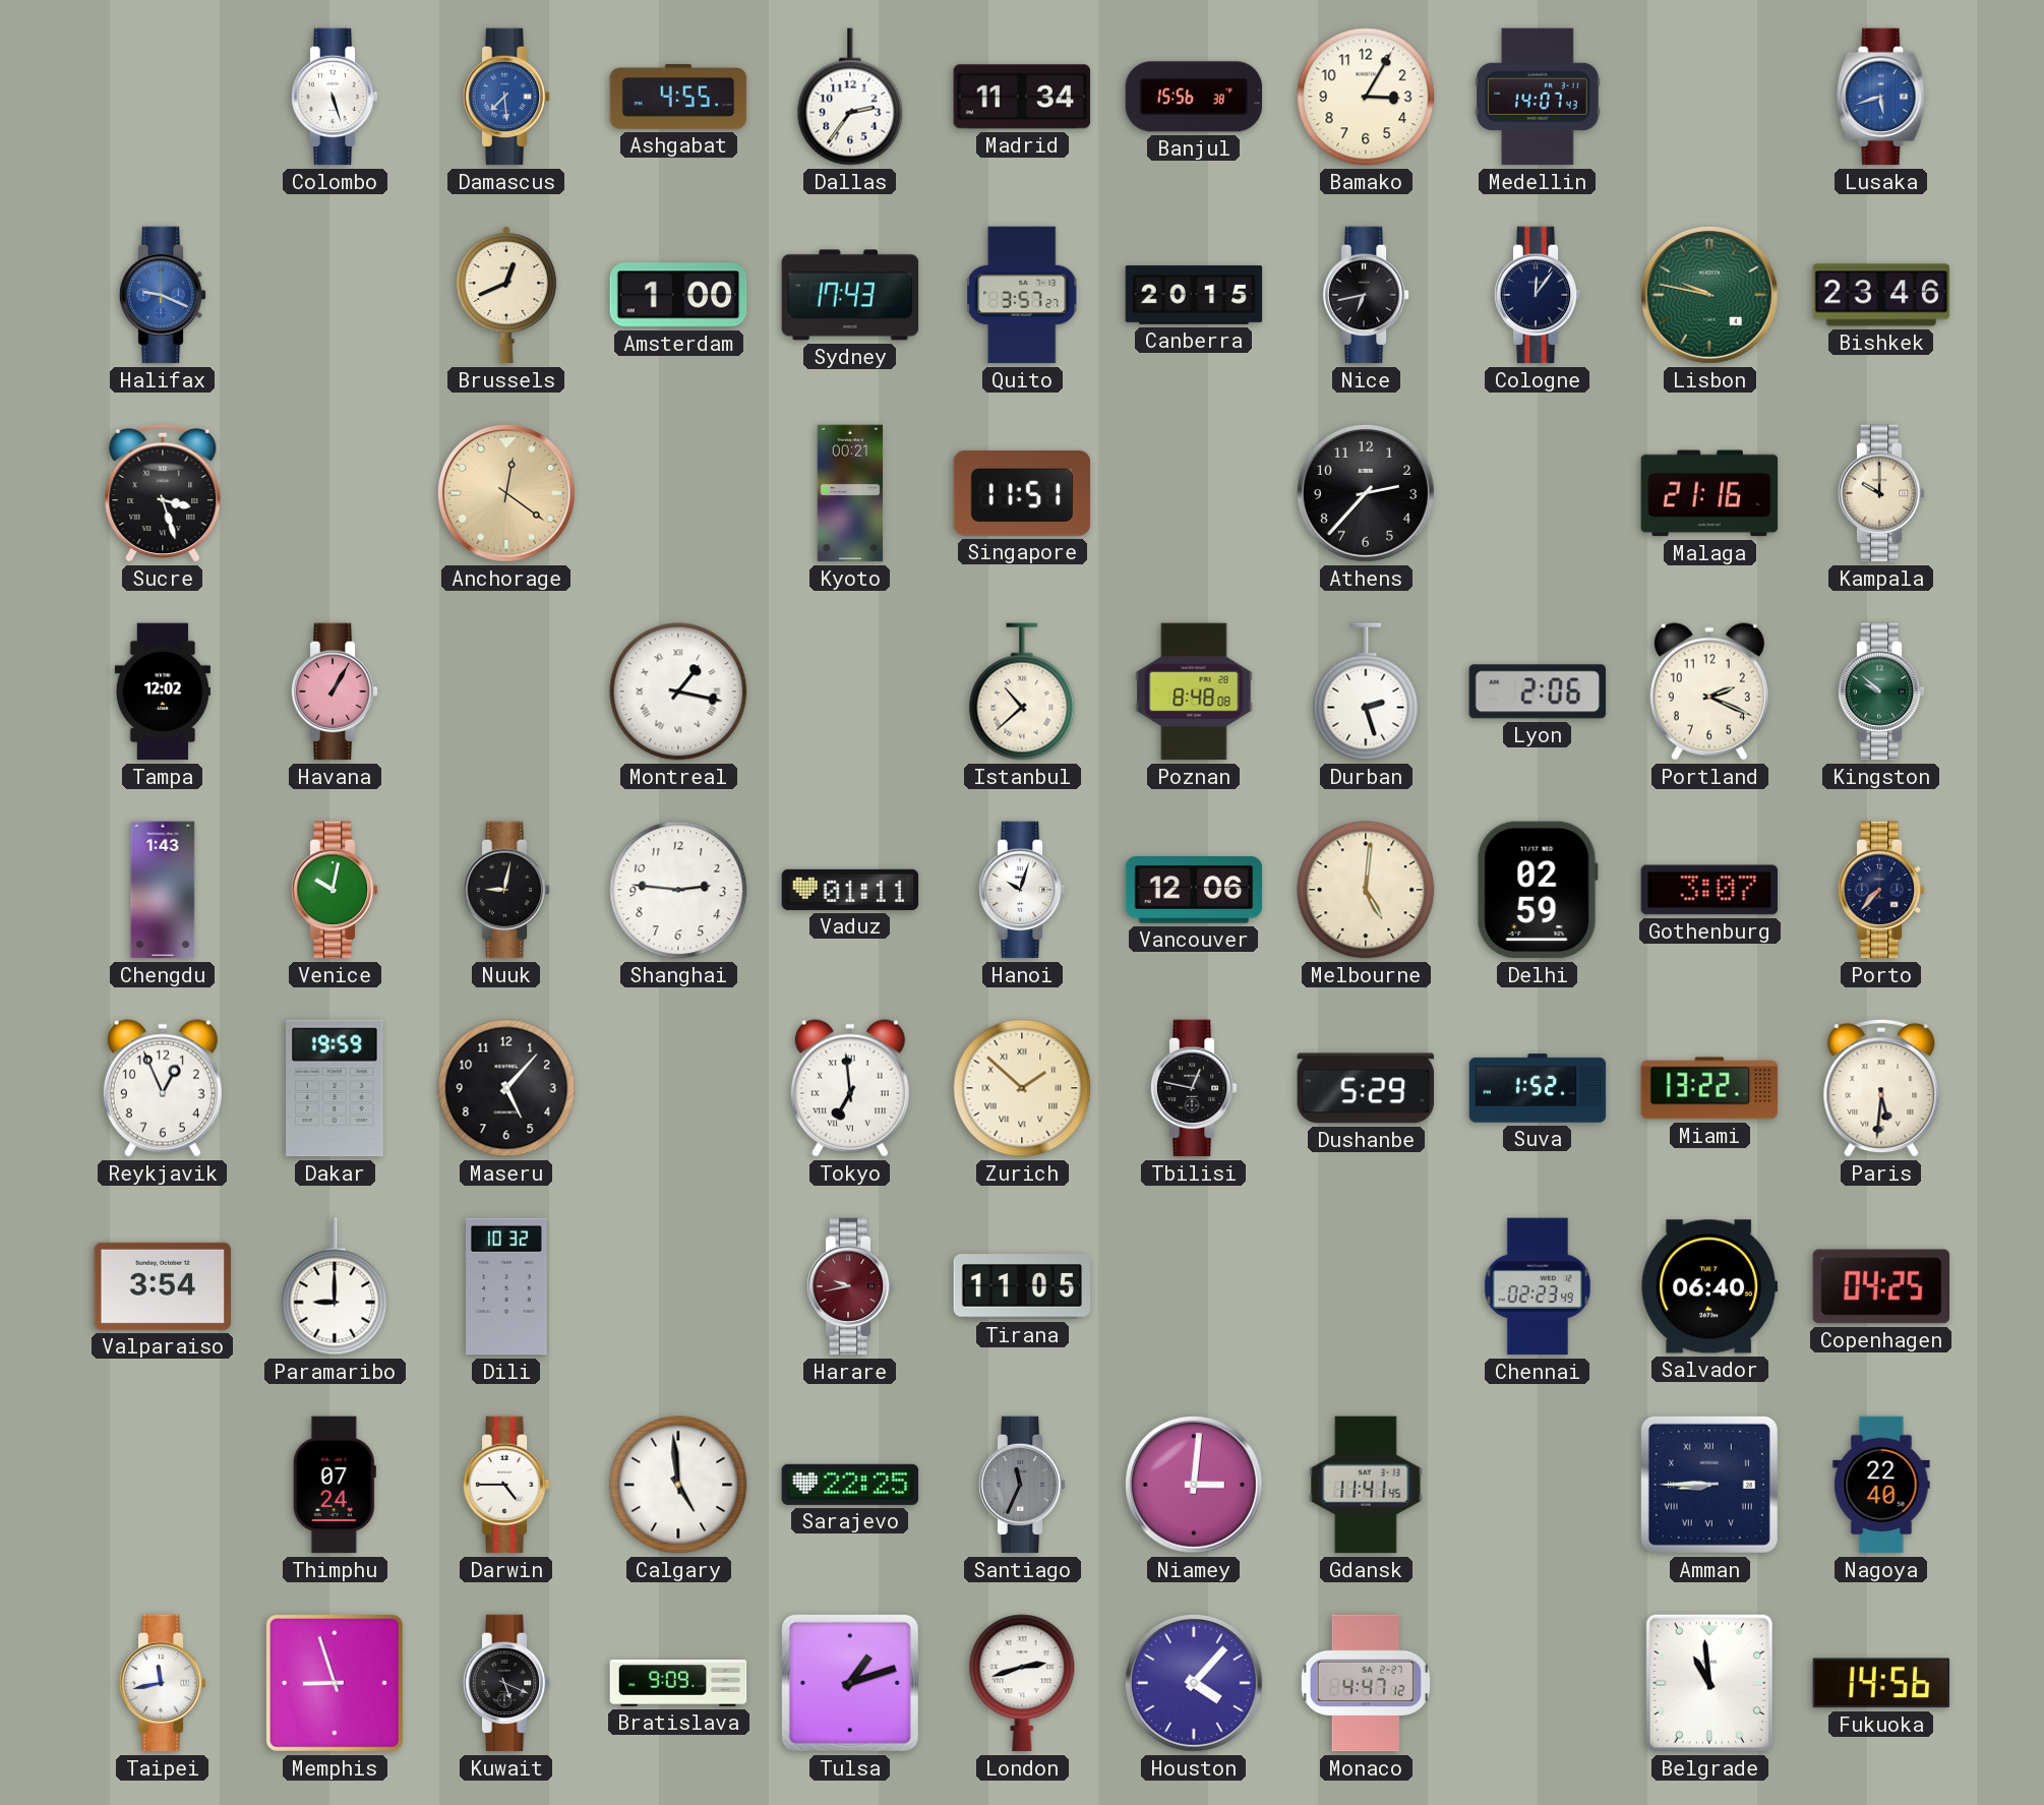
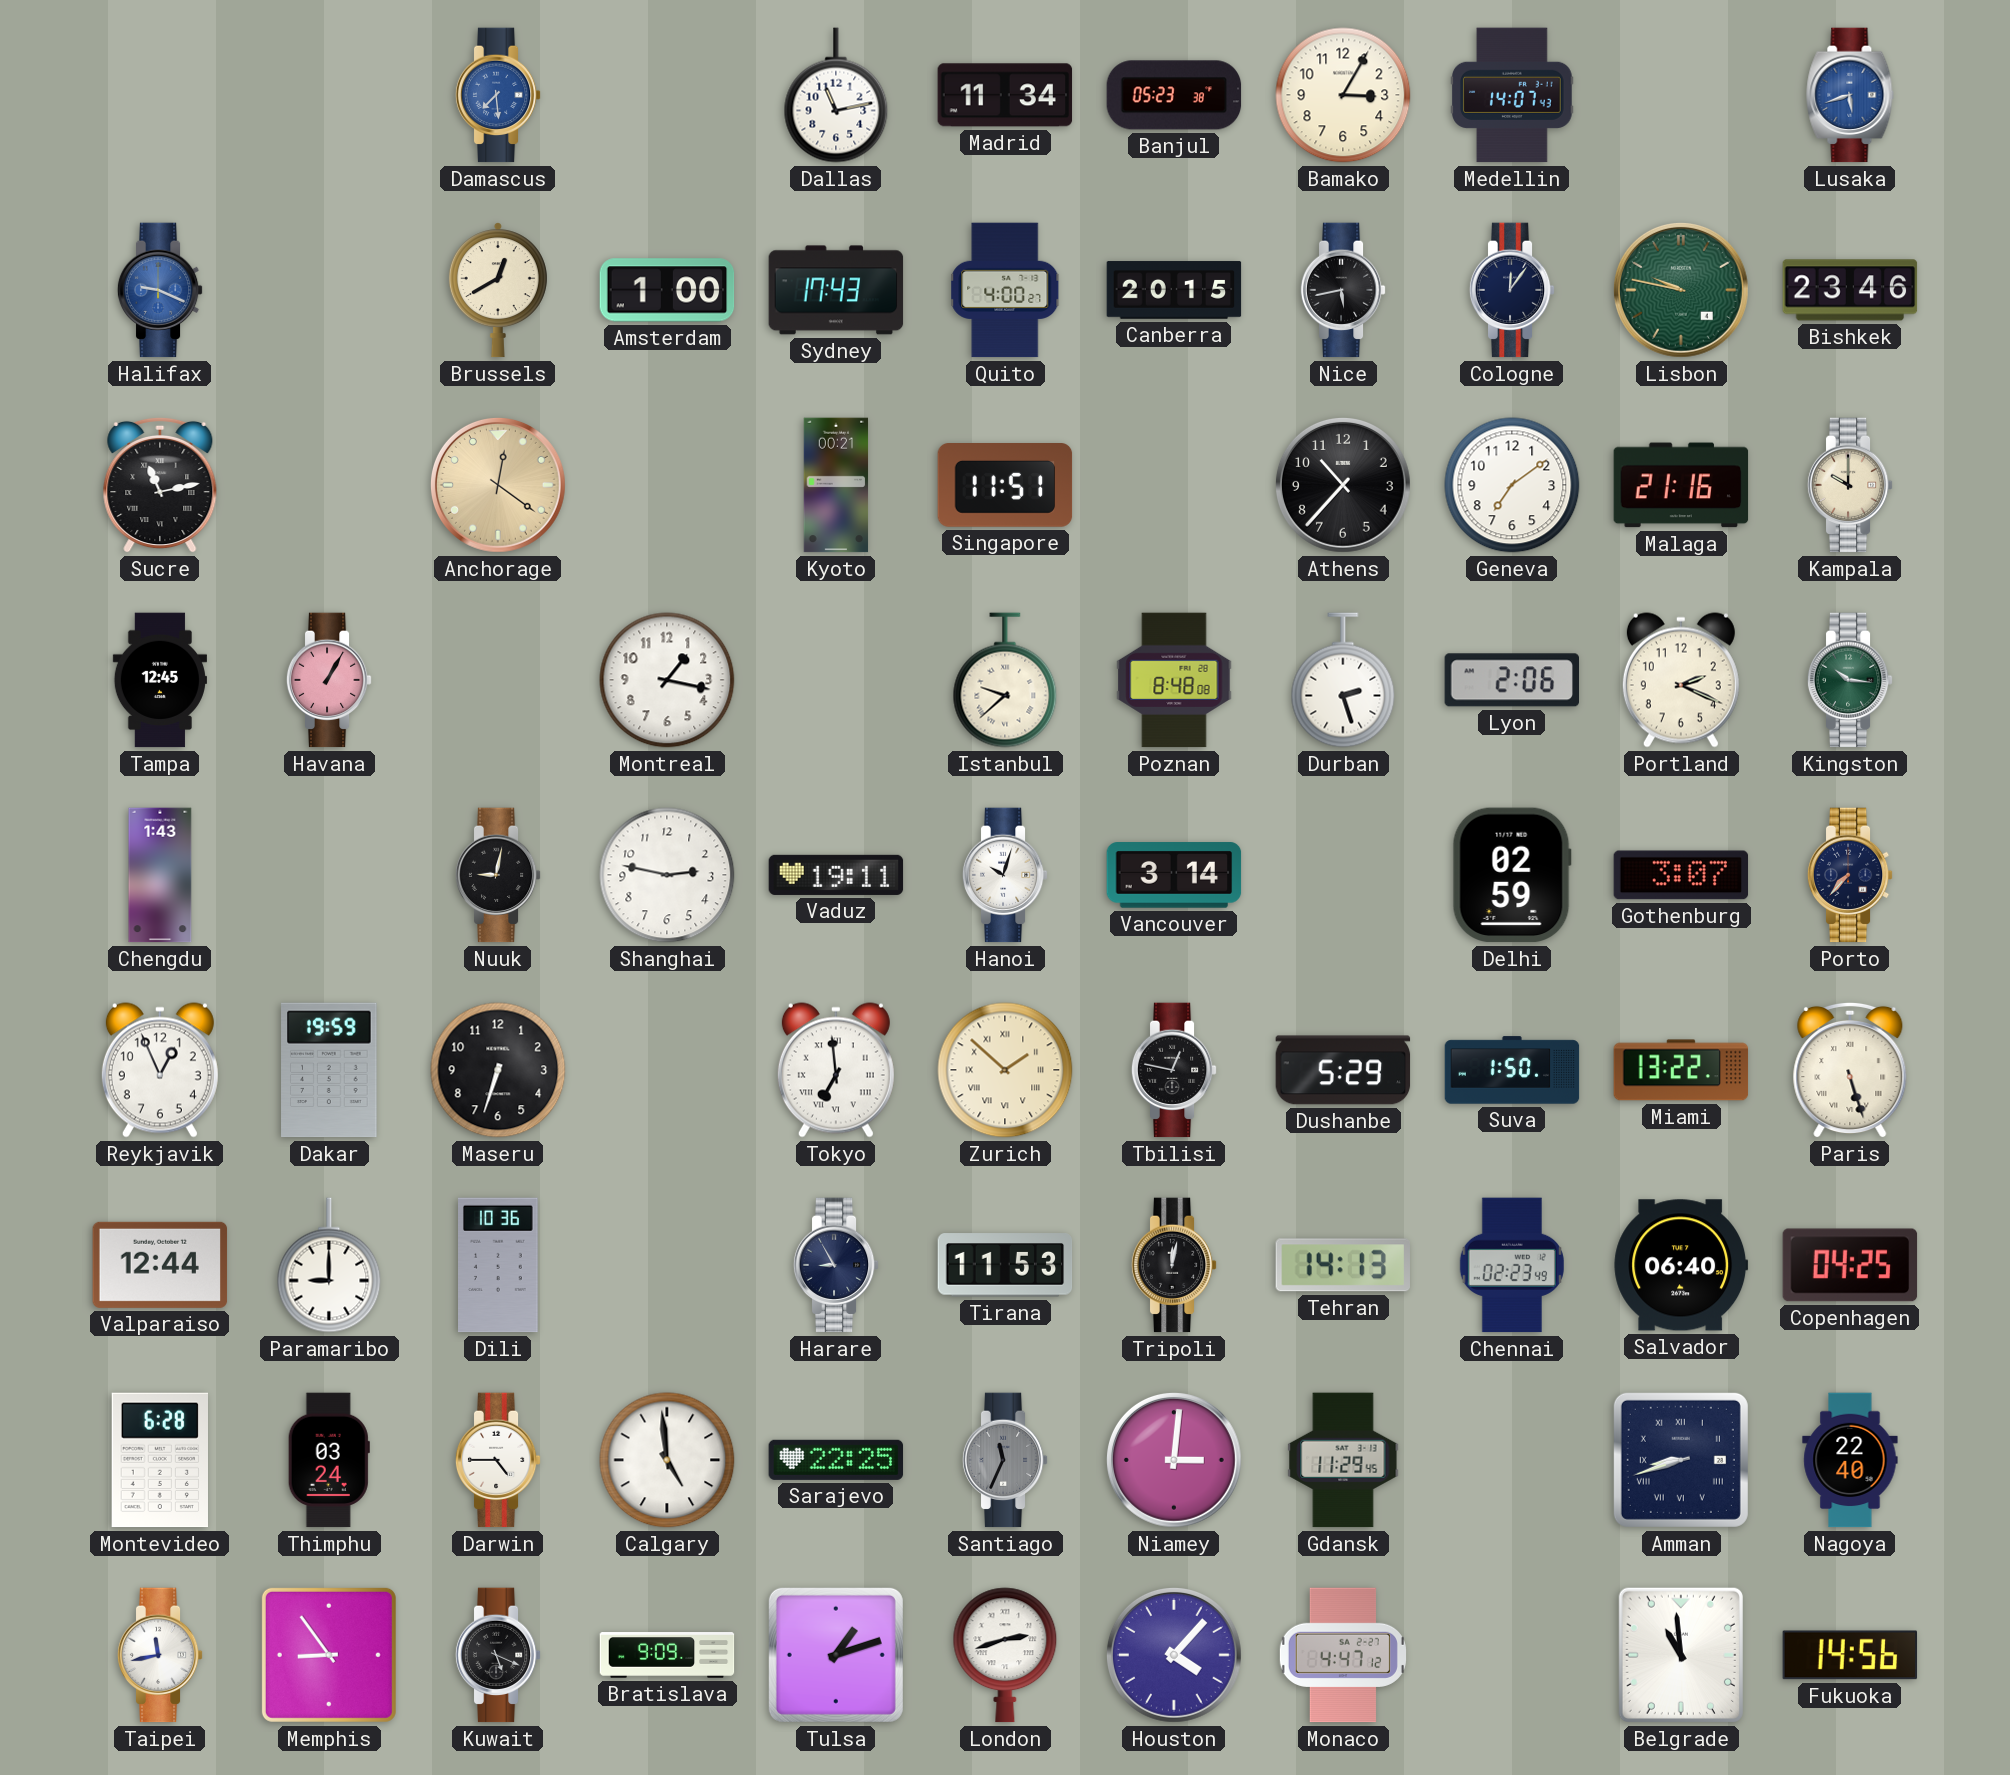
Colombo: 5:27 -> none
Ashgabat: 4:55 -> none
Dallas: 2:36 -> 11:13
Banjul: 15:56 -> 05:23
Brussels: 12:41 -> 12:40
Quito: 3:57 -> 4:00
Nice: 6:43 -> 5:43
Sucre: 3:27 -> 11:13
Athens: 2:37 -> 10:37
Geneva: none -> 7:09
Tampa: 12:02 -> 12:45
Montreal numerals: Roman -> Arabic
Istanbul: 10:38 -> 9:38
Kingston: 9:52 -> 10:16
Venice: 10:02 -> none
Shanghai: 2:46 -> 2:47
Vaduz: 01:11 -> 19:11
Vancouver: 12:06 -> 3:14
Melbourne: 5:01 -> none
Maseru: 5:07 -> 6:33
Suva: 1:52 -> 1:50
Paris: 5:31 -> 5:27
Valparaiso: 3:54 -> 12:44
Dili: 10:32 -> 10:36
Harare: 9:43 -> 8:55
Harare dial: burgundy -> navy
Tirana: 11:05 -> 11:53
Tripoli: none -> 12:02
Tehran: none -> 14:13
Montevideo: none -> 6:28
Thimphu: 07:24 -> 03:24
Gdansk: 11:41 -> 11:29
Amman: 8:45 -> 8:42
Memphis: 8:57 -> 8:54
